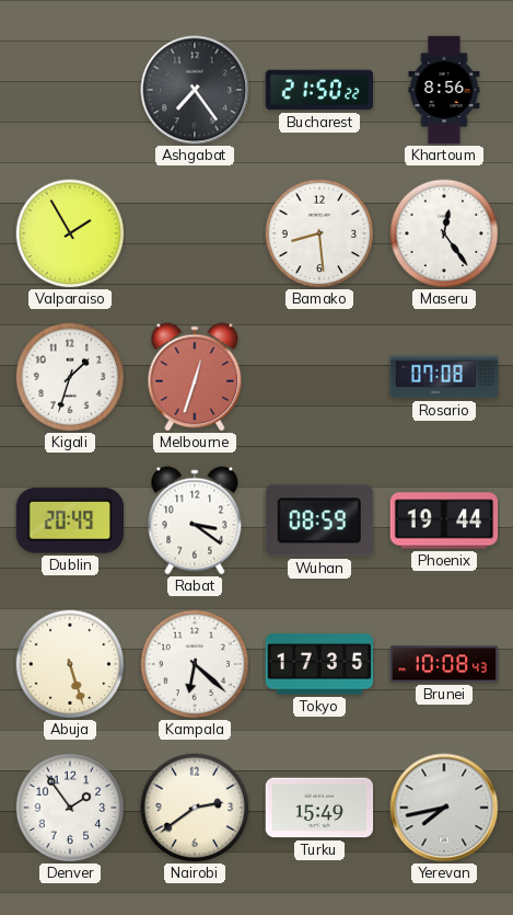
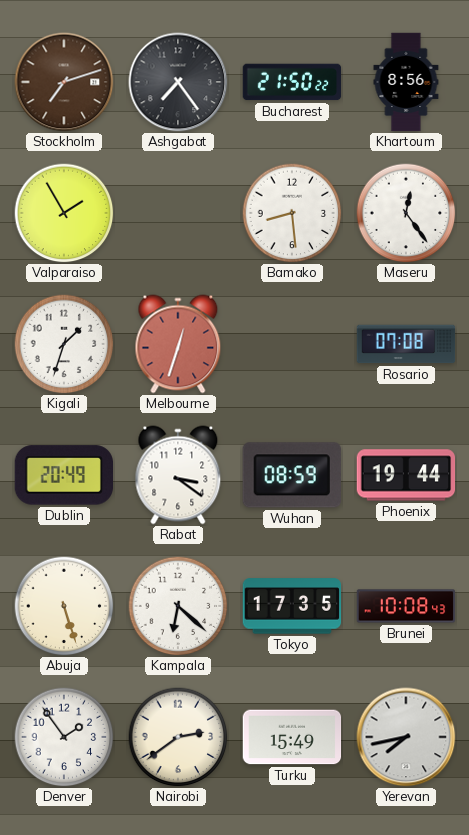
Stockholm: none -> 7:12
